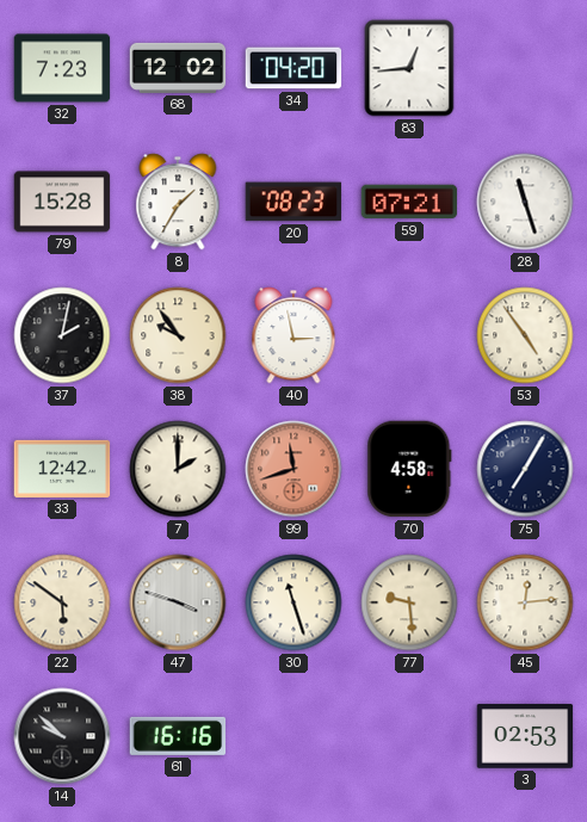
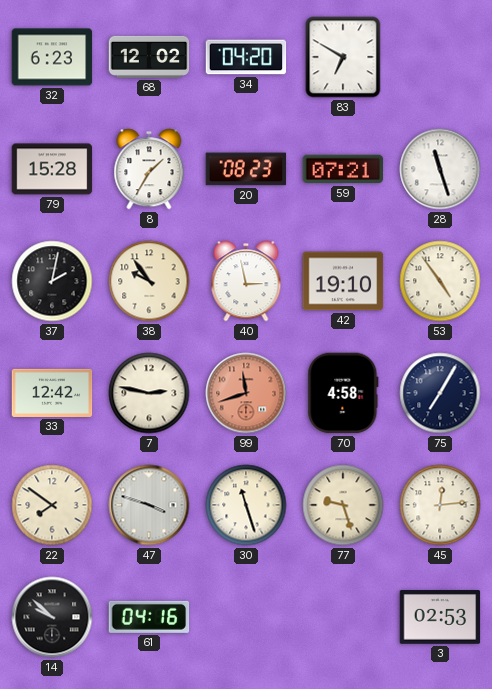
32: 7:23 -> 6:23
83: 12:44 -> 6:50
42: none -> 19:10
7: 2:00 -> 2:47
22: 5:51 -> 7:51
77: 9:29 -> 9:27
61: 16:16 -> 04:16
